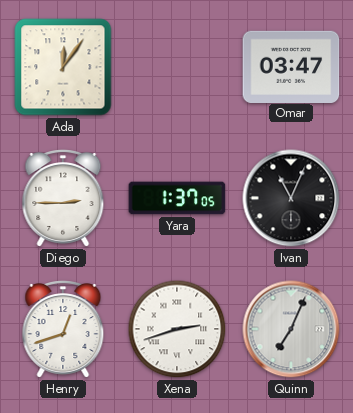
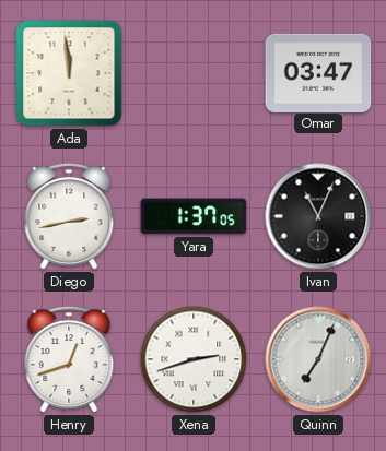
Ada: 12:06 -> 11:59
Diego: 2:45 -> 2:43
